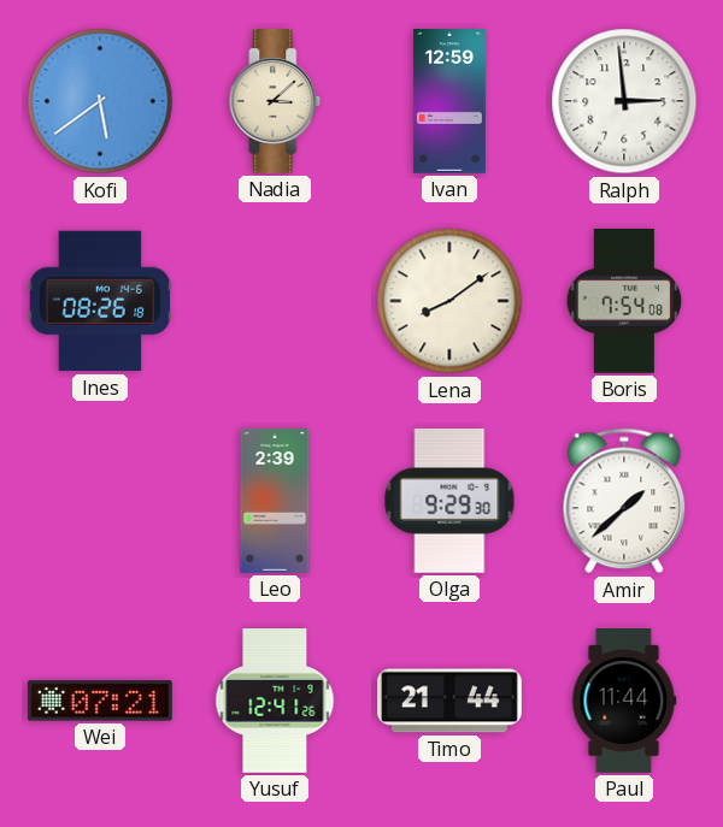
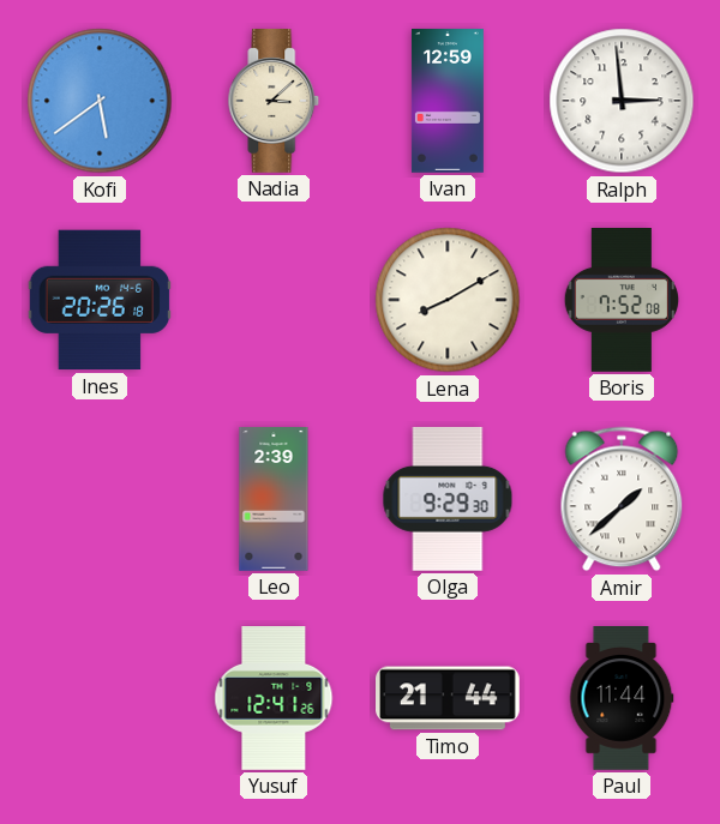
Ines: 08:26 -> 20:26
Lena: 8:09 -> 8:10
Boris: 7:54 -> 7:52
Wei: 07:21 -> none
